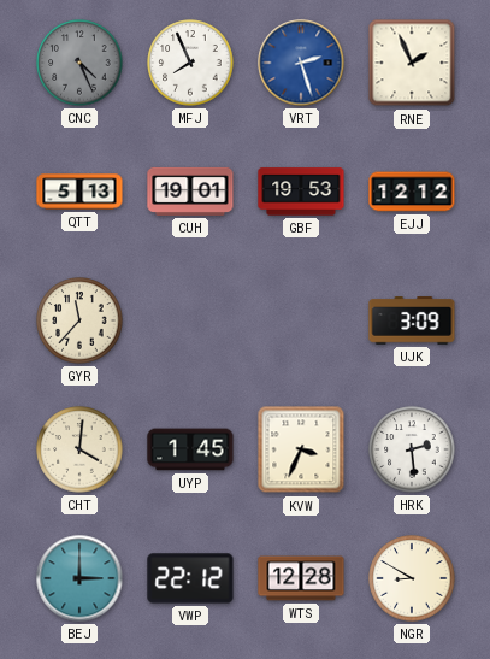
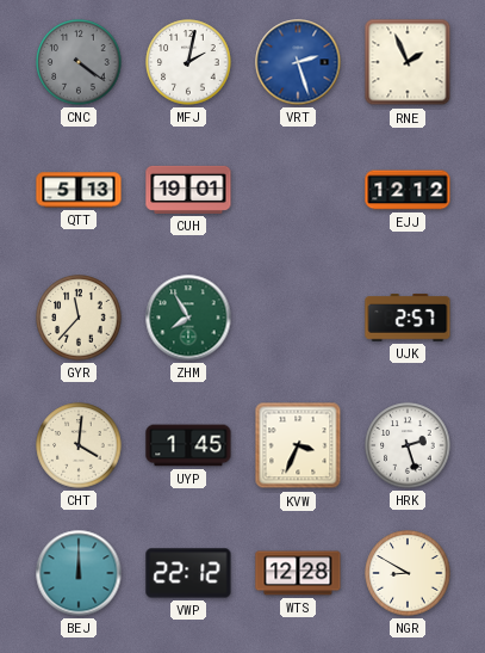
CNC: 4:26 -> 4:21
MFJ: 7:56 -> 2:02
GBF: 19:53 -> none
ZHM: none -> 7:55
UJK: 3:09 -> 2:57
HRK: 2:29 -> 2:27
BEJ: 3:00 -> 12:00
